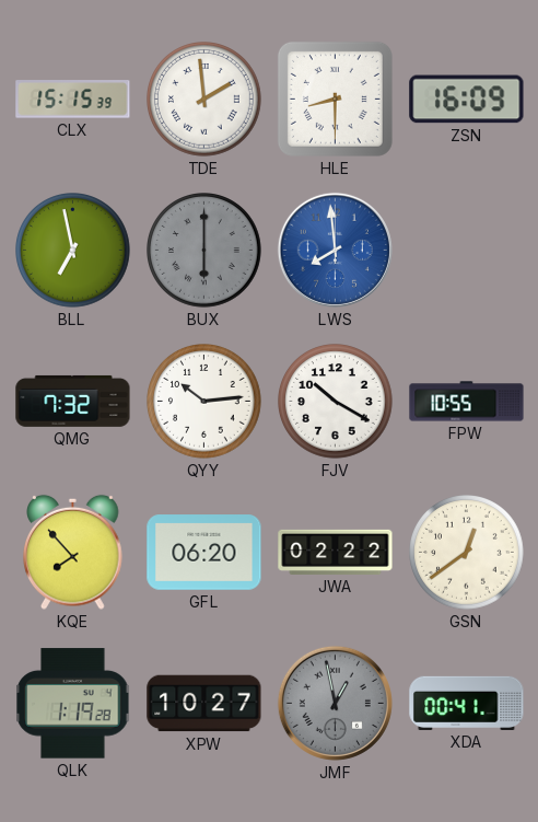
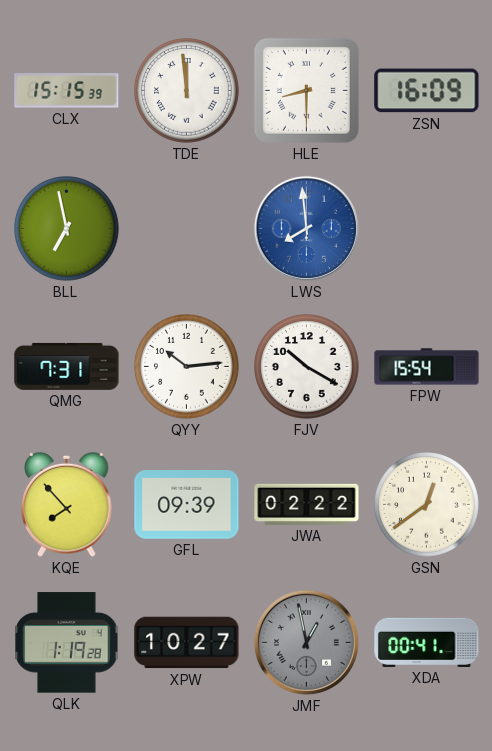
TDE: 1:59 -> 11:59
BUX: 6:00 -> none
QMG: 7:32 -> 7:31
FPW: 10:55 -> 15:54
GFL: 06:20 -> 09:39
